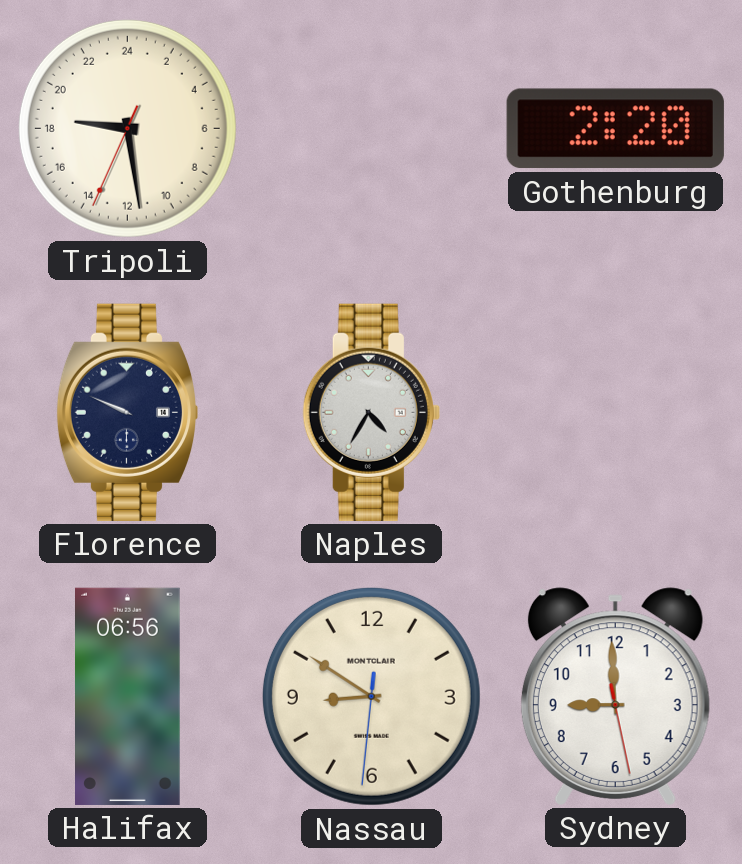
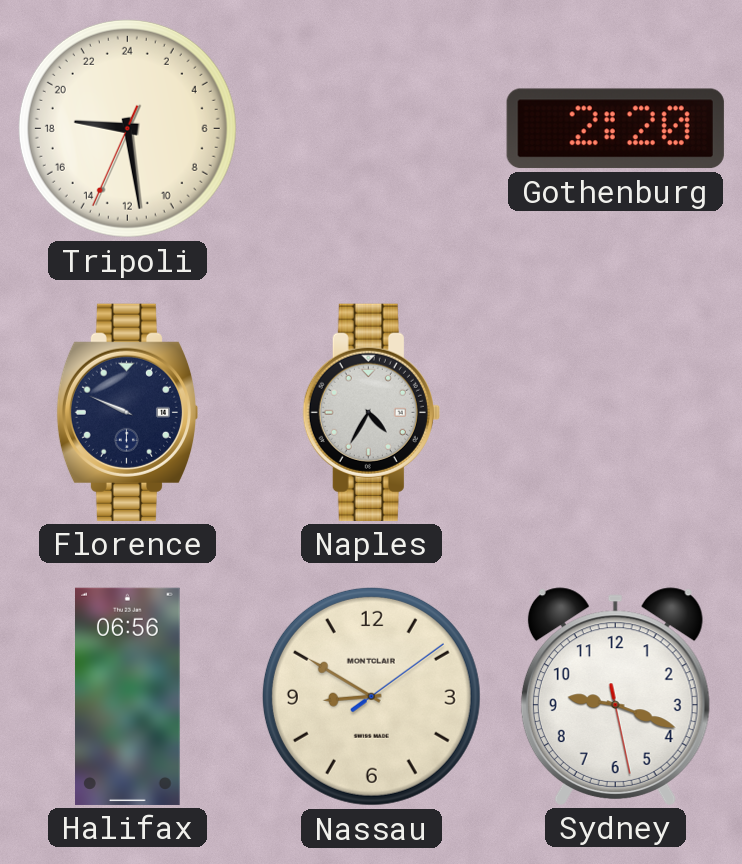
Nassau: 8:50:31 -> 8:50:09
Sydney: 8:59 -> 9:18
